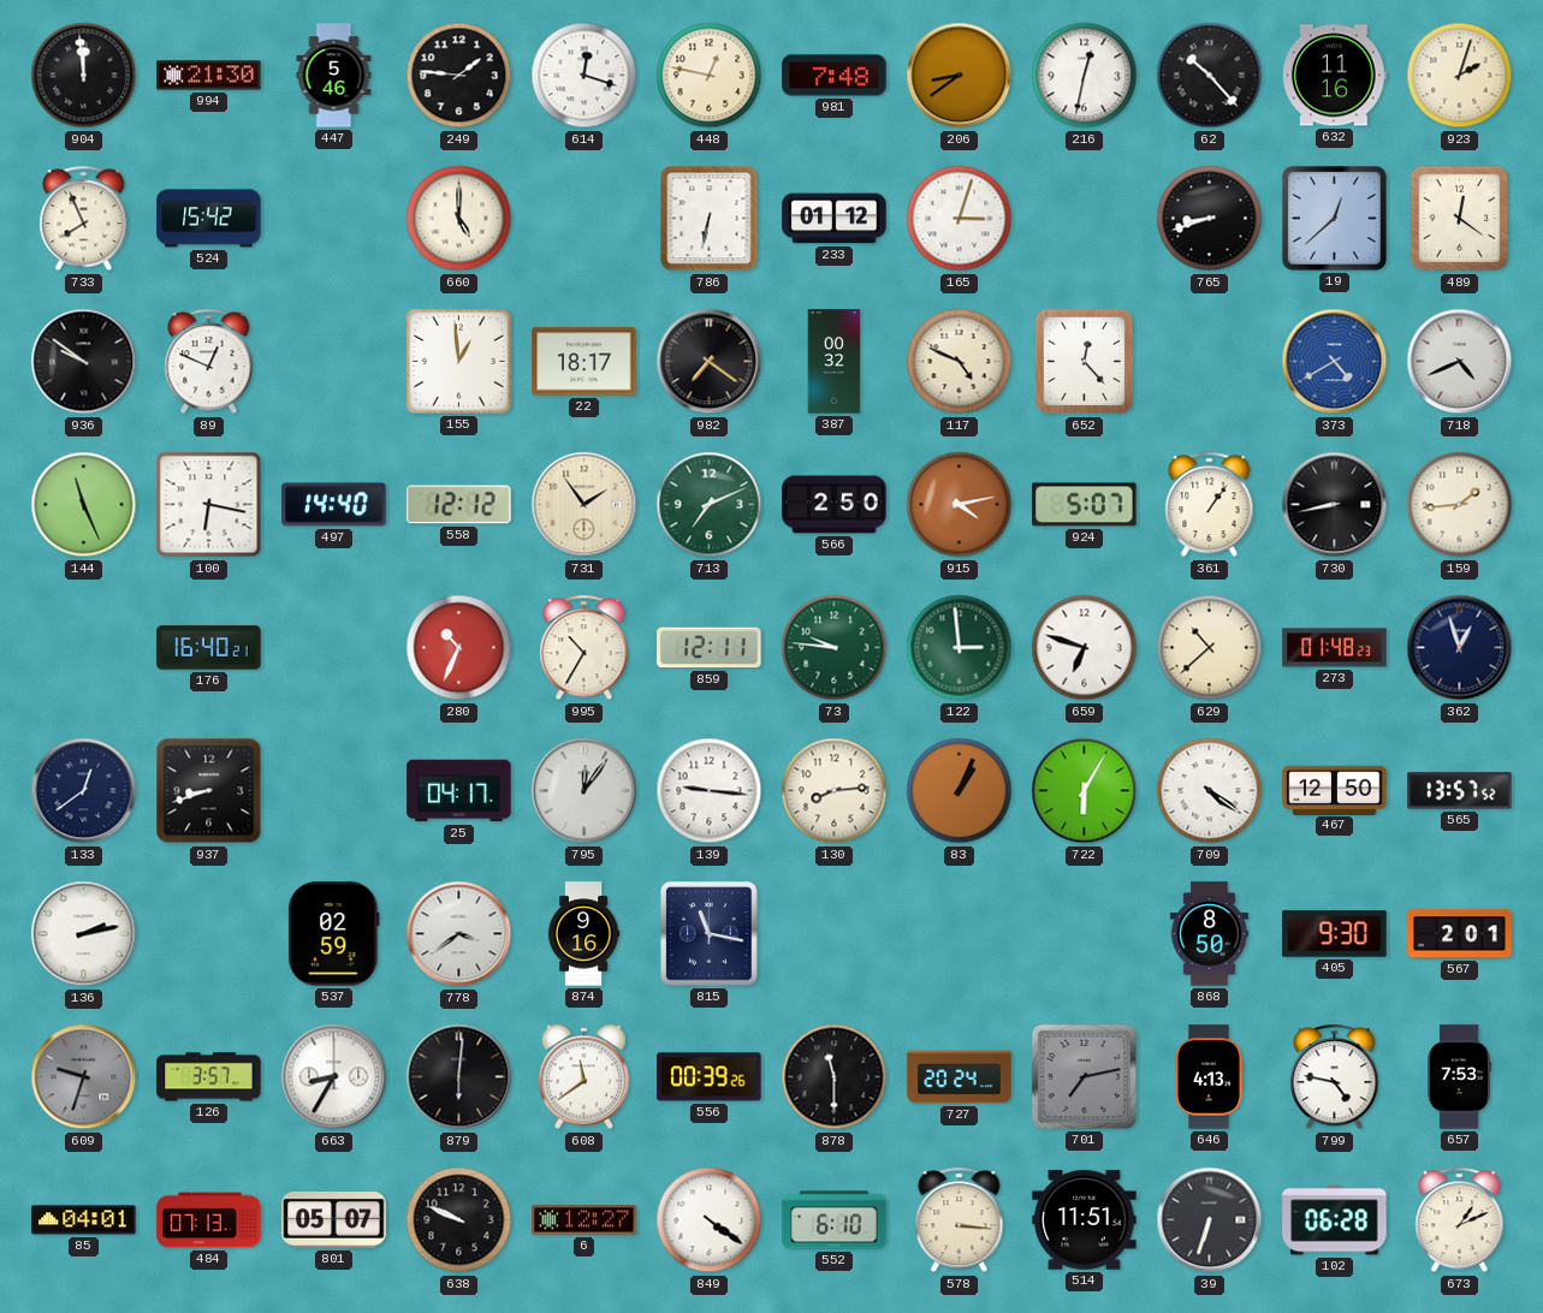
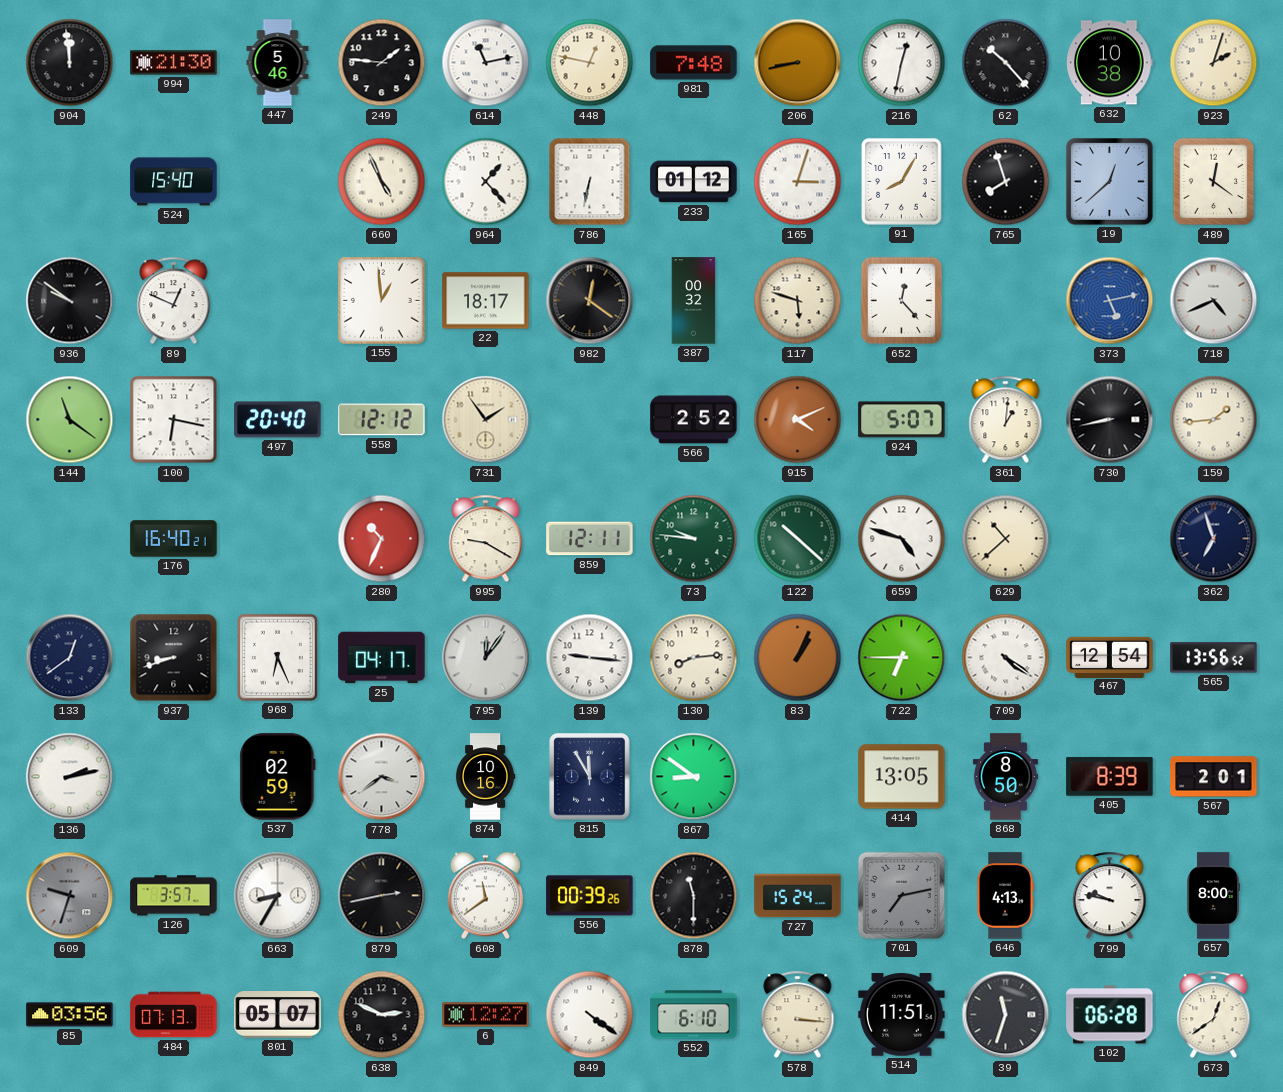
614: 12:18 -> 11:13
206: 8:39 -> 8:43
632: 11:16 -> 10:38
733: 7:56 -> none
524: 15:42 -> 15:40
660: 5:00 -> 4:56
964: none -> 1:23
91: none -> 8:05
765: 8:42 -> 7:57
982: 7:21 -> 12:21
117: 4:49 -> 5:48
373: 4:40 -> 5:13
144: 11:26 -> 11:21
497: 14:40 -> 20:40
713: 7:11 -> none
566: 2:50 -> 2:52
915: 4:13 -> 4:11
361: 1:06 -> 1:01
995: 10:35 -> 9:20
122: 2:59 -> 10:22
659: 6:48 -> 4:48
273: 01:48 -> none
362: 12:57 -> 6:57
968: none -> 6:26
722: 6:05 -> 6:45
467: 12:50 -> 12:54
565: 13:57 -> 13:56
874: 9:16 -> 10:16
815: 11:17 -> 11:55
867: none -> 8:51
414: none -> 13:05
405: 9:30 -> 8:39
879: 6:01 -> 2:43
727: 20:24 -> 15:24
799: 4:47 -> 9:47
657: 7:53 -> 8:00
85: 04:01 -> 03:56
638: 9:49 -> 2:49
39: 6:33 -> 11:33
673: 1:11 -> 12:39
